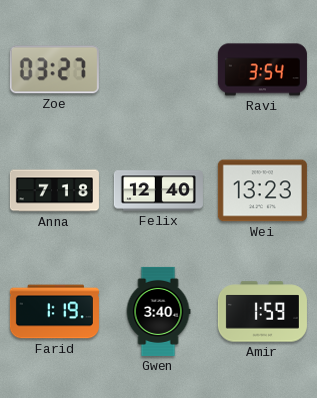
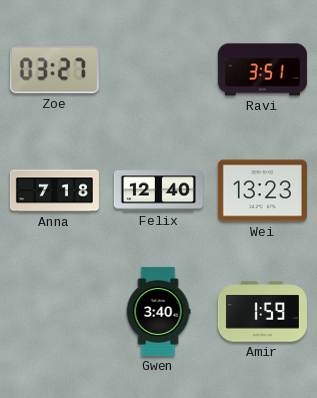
Ravi: 3:54 -> 3:51
Farid: 1:19 -> none
